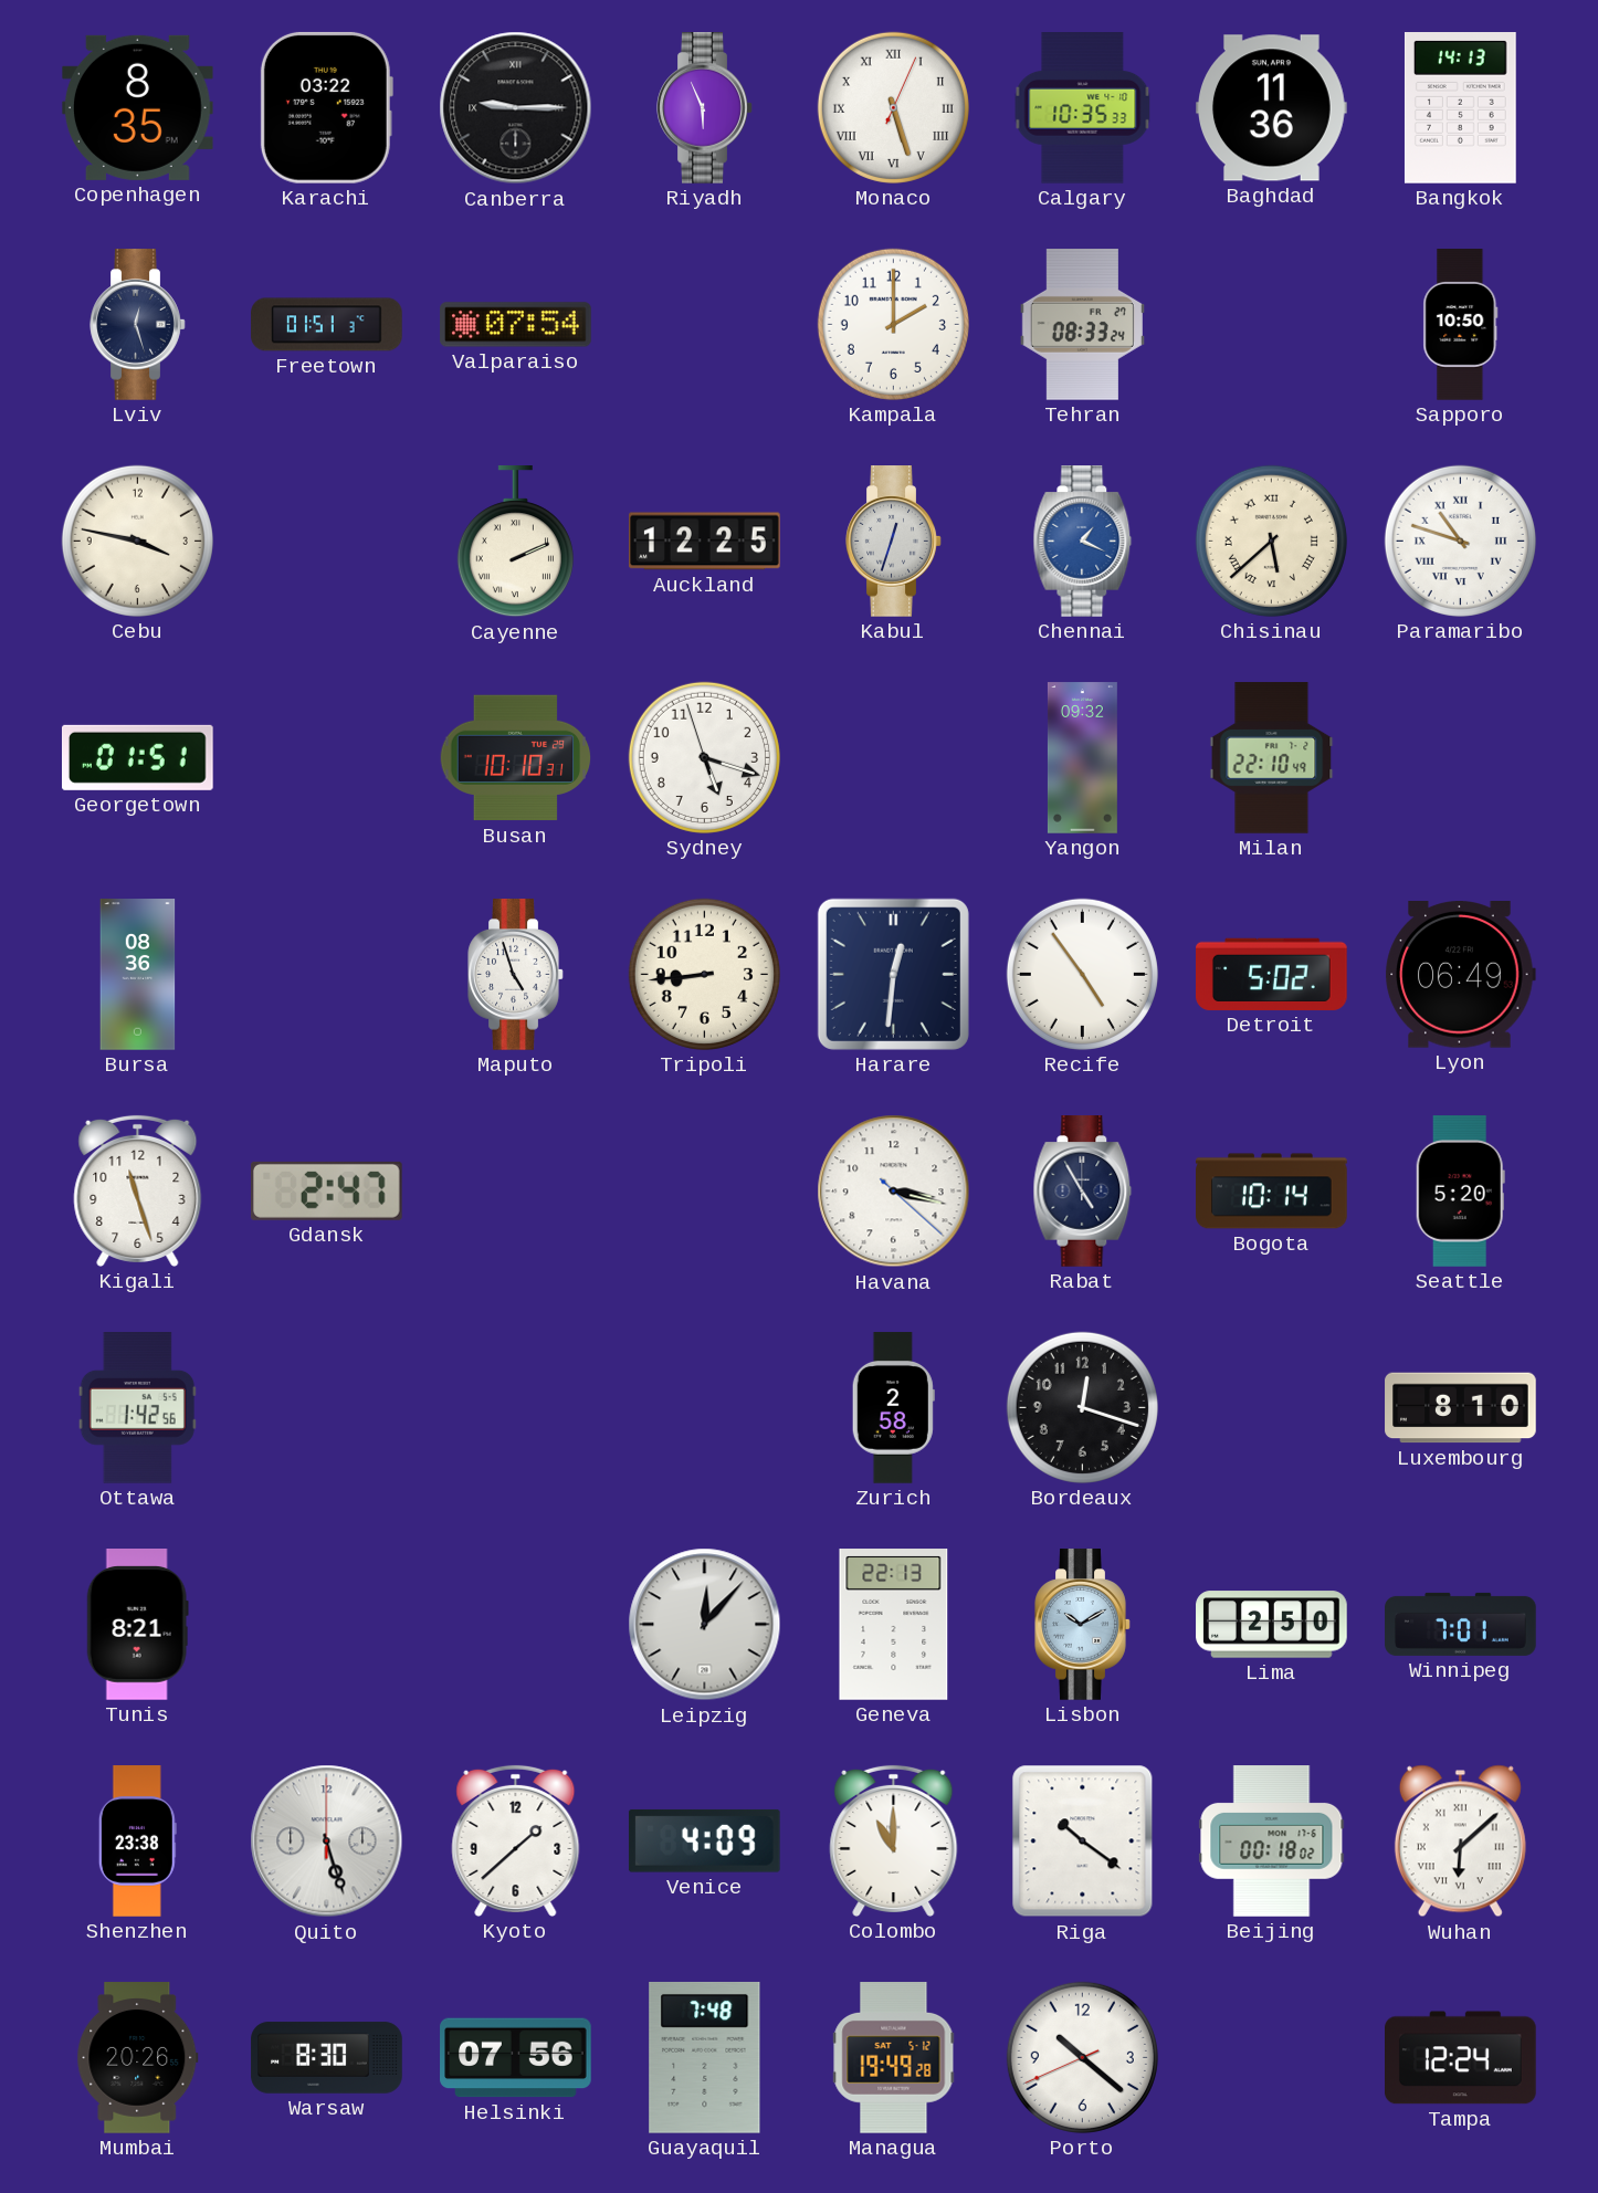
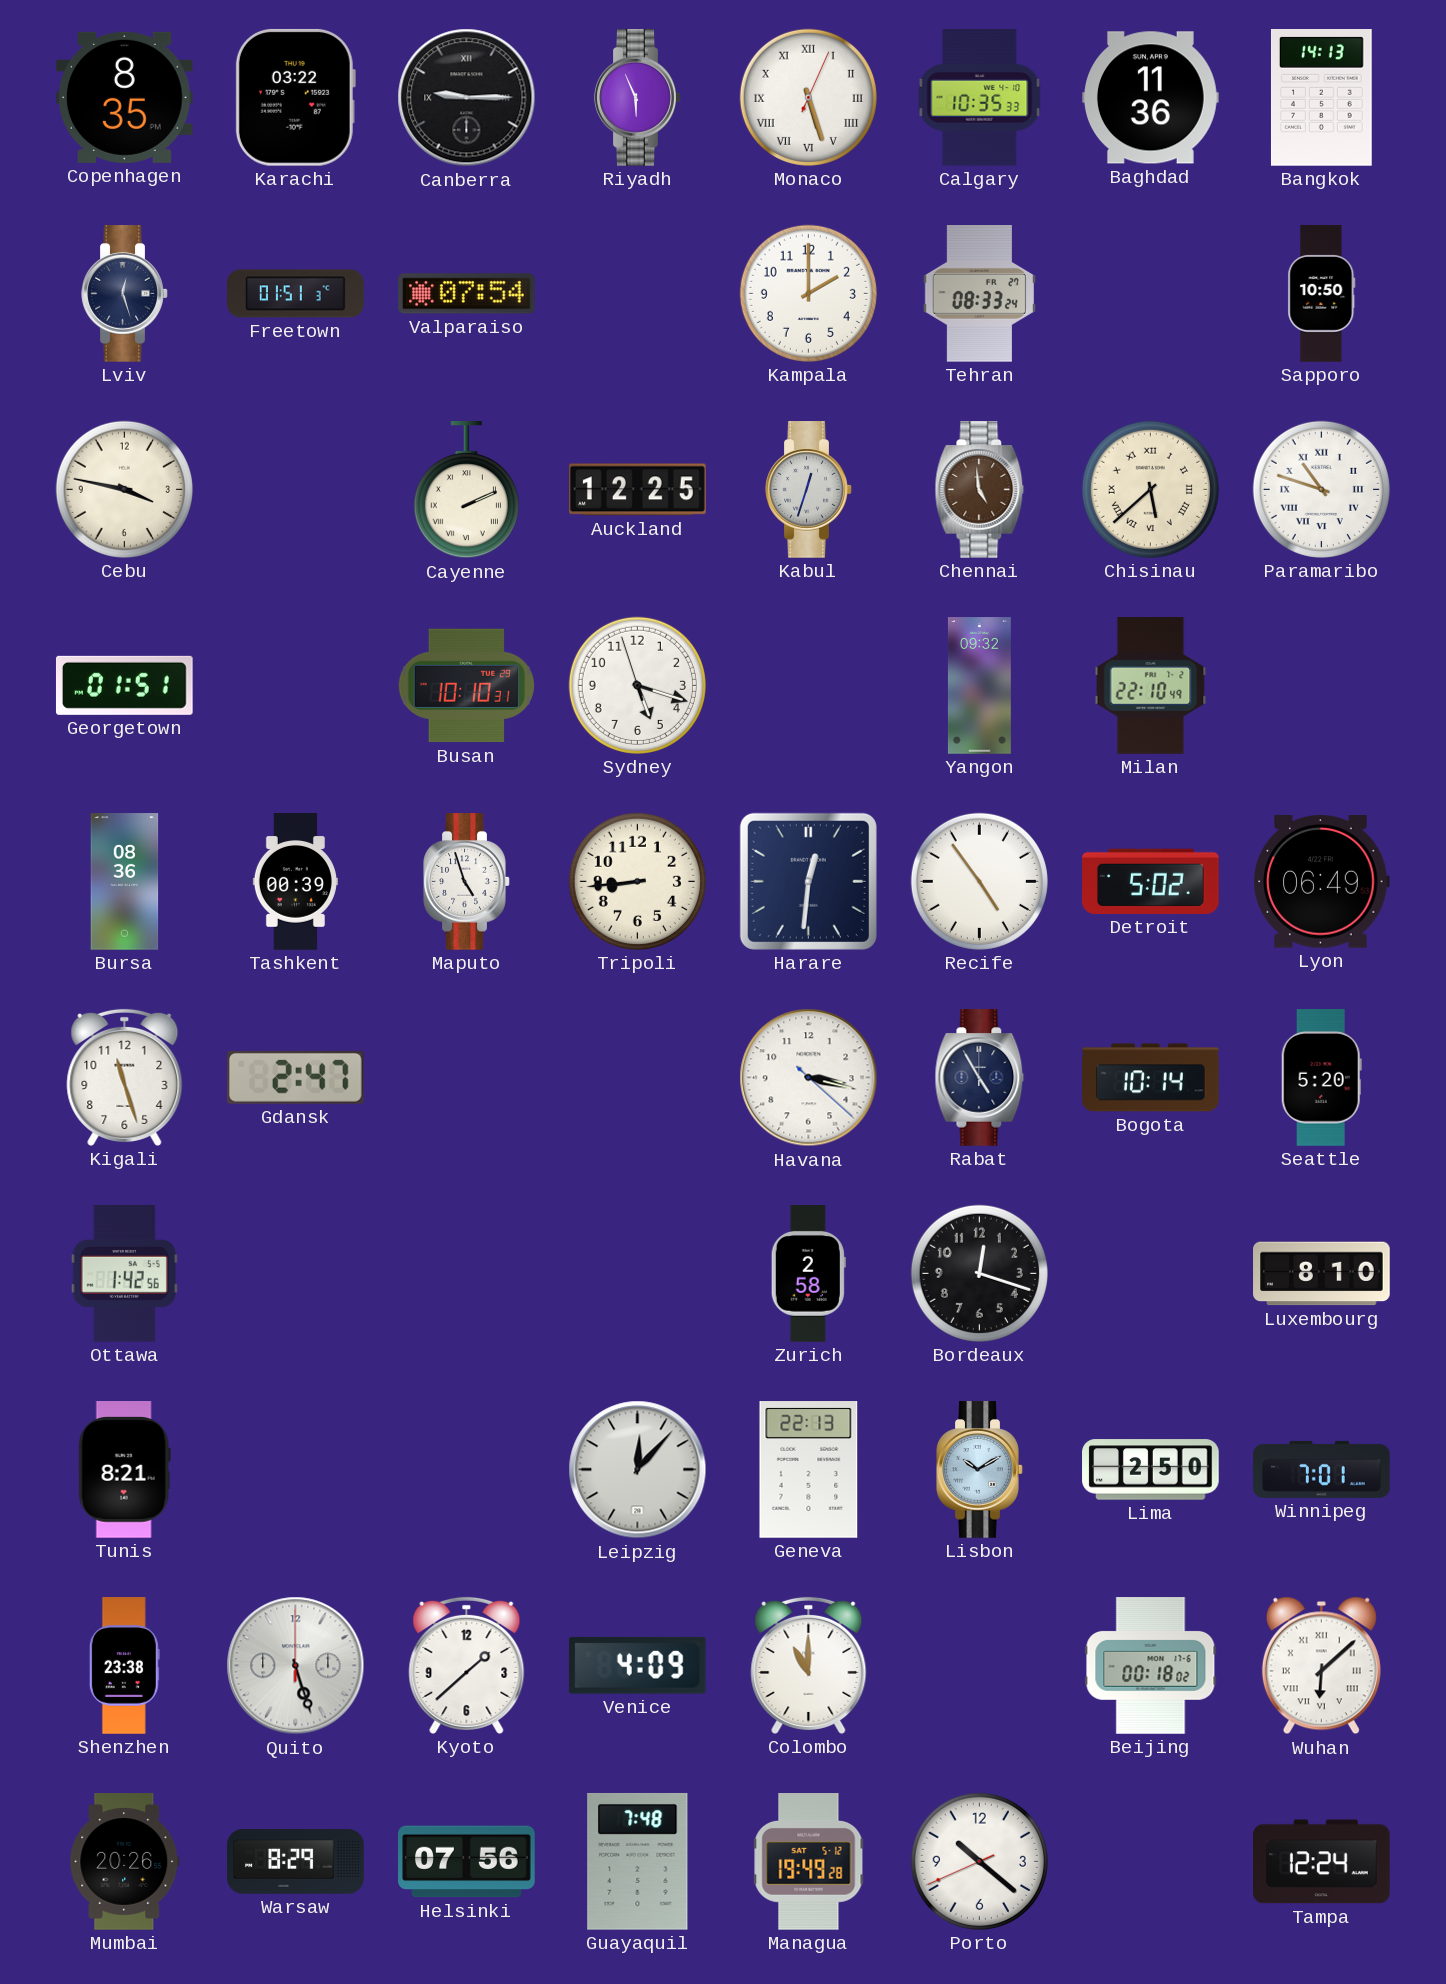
Chennai: 1:19 -> 4:59
Chennai dial: blue -> brown
Tashkent: none -> 00:39
Riga: 10:21 -> none
Warsaw: 8:30 -> 8:29
